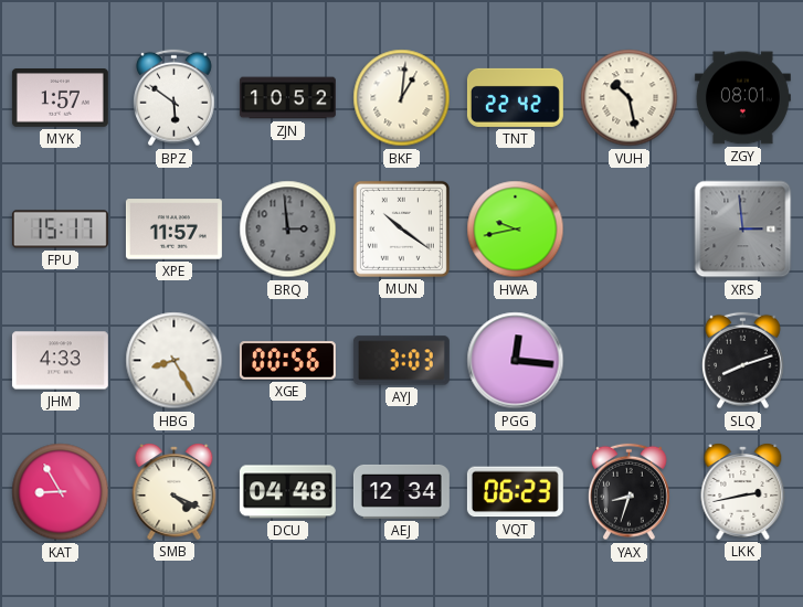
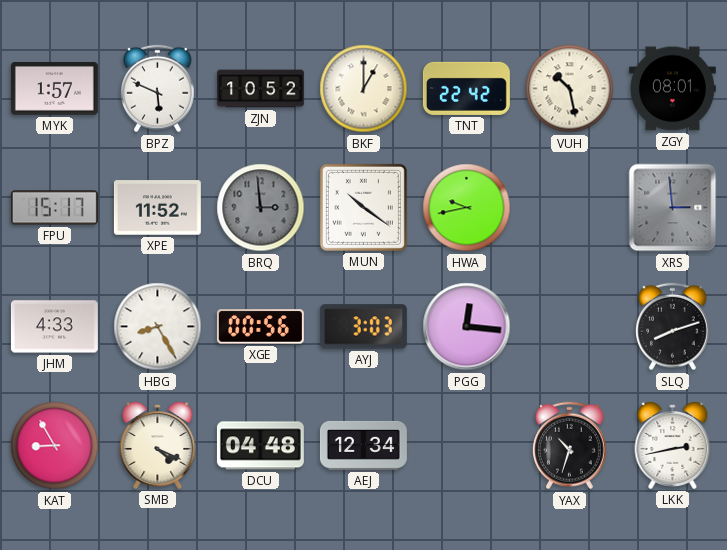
BPZ: 5:51 -> 5:49
BKF: 1:01 -> 1:00
XPE: 11:57 -> 11:52
VQT: 06:23 -> none
YAX: 8:33 -> 10:33
